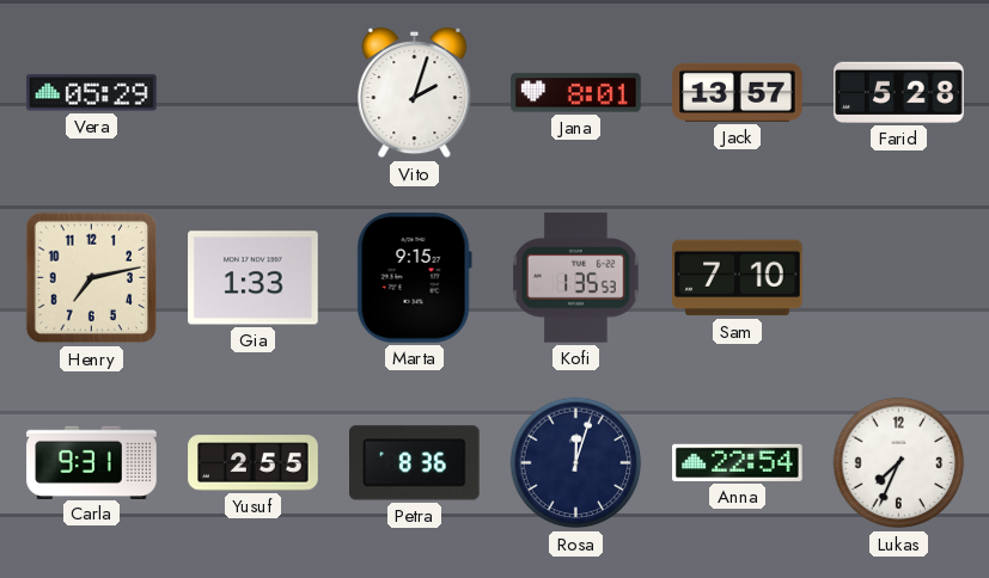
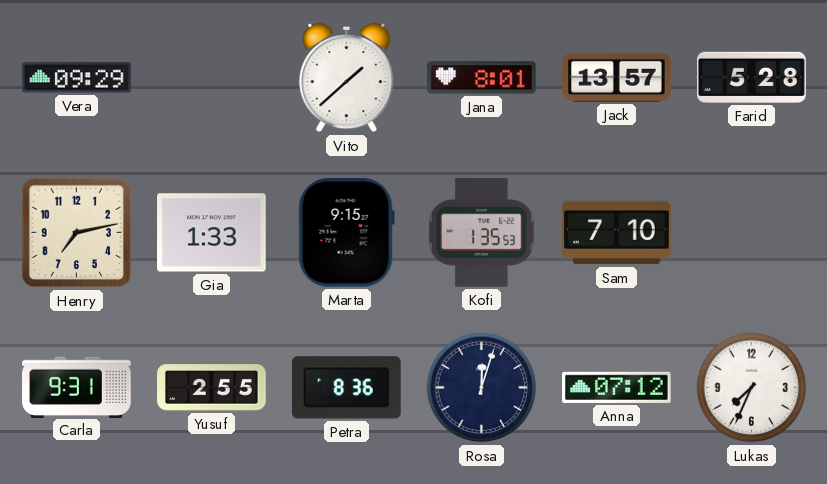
Vera: 05:29 -> 09:29
Vito: 2:03 -> 1:38
Anna: 22:54 -> 07:12
